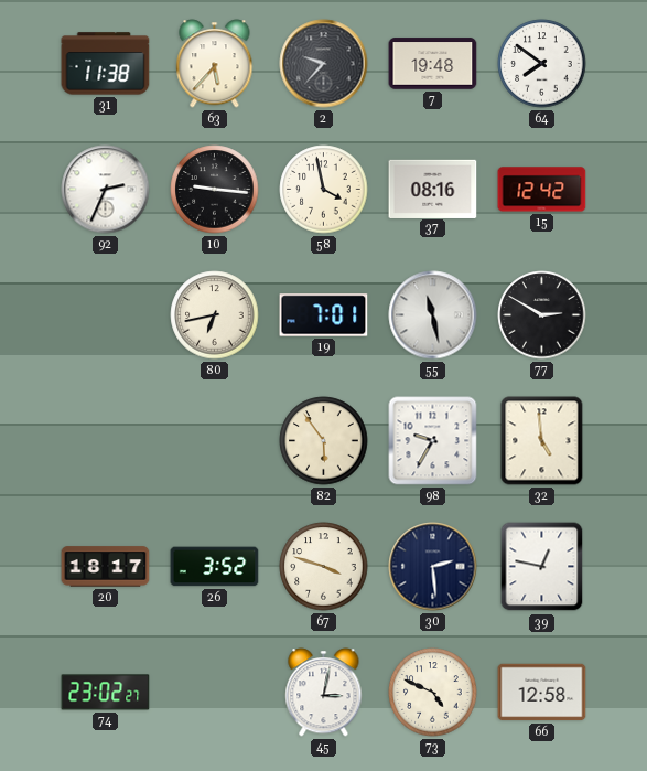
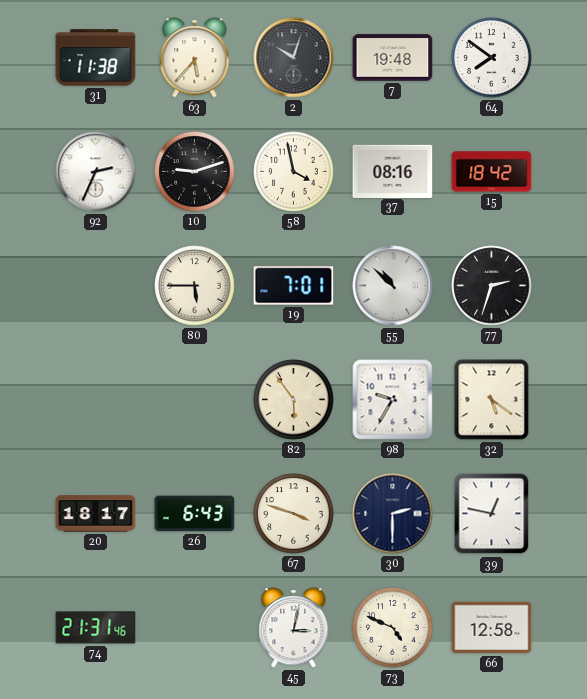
2: 9:37 -> 10:03
10: 9:16 -> 9:12
15: 12:42 -> 18:42
80: 6:43 -> 5:45
55: 11:28 -> 10:52
77: 2:50 -> 2:33
32: 4:59 -> 5:21
26: 3:52 -> 6:43
30: 2:29 -> 2:30
74: 23:02 -> 21:31
